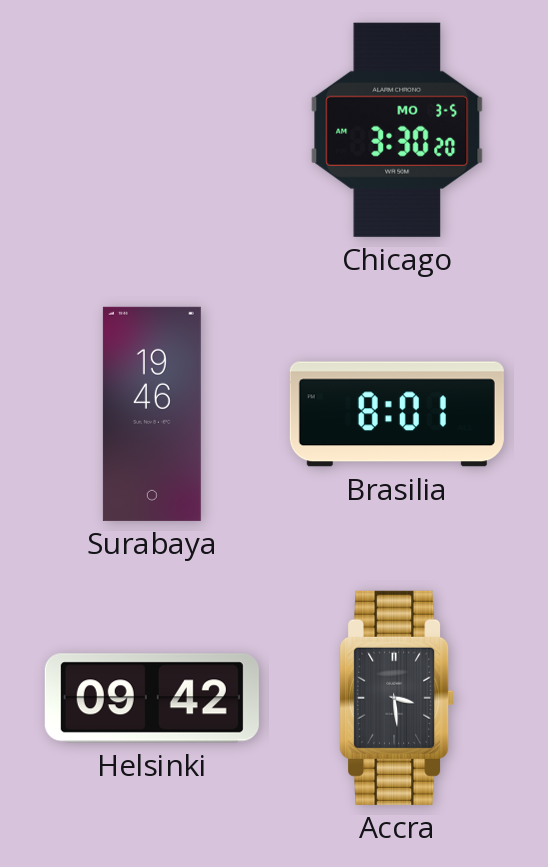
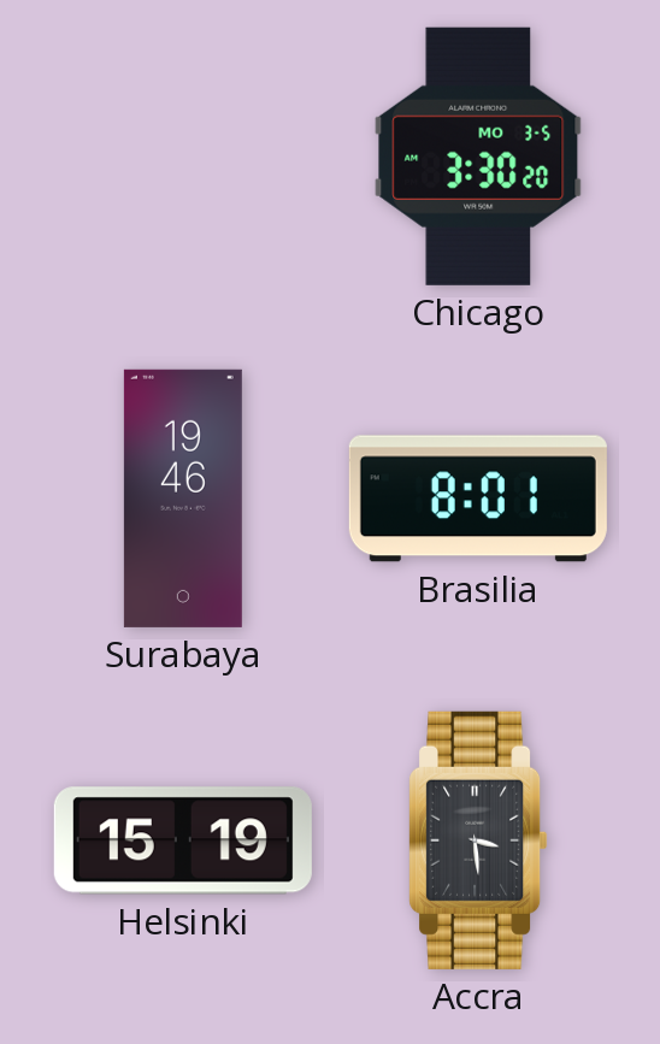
Helsinki: 09:42 -> 15:19
